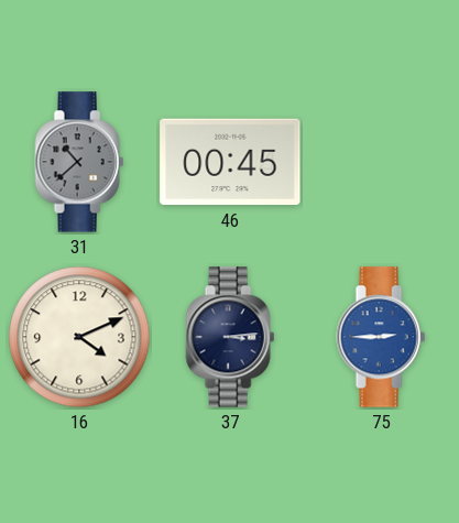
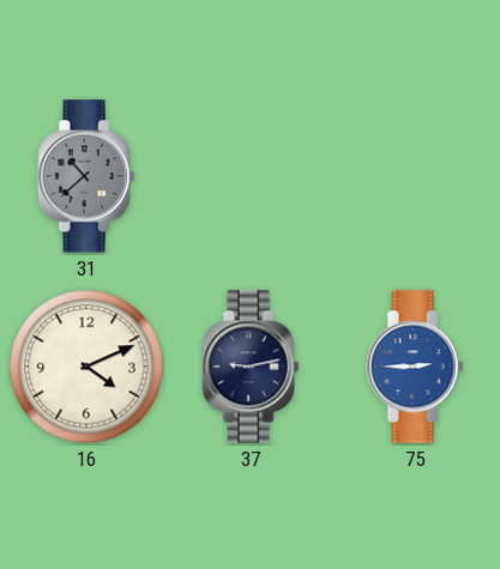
46: 00:45 -> none
37: 3:14 -> 9:13
